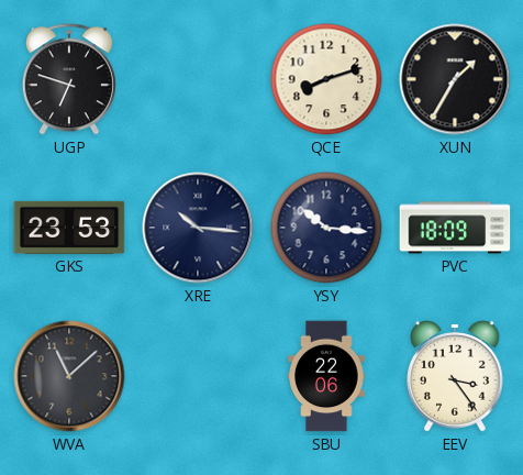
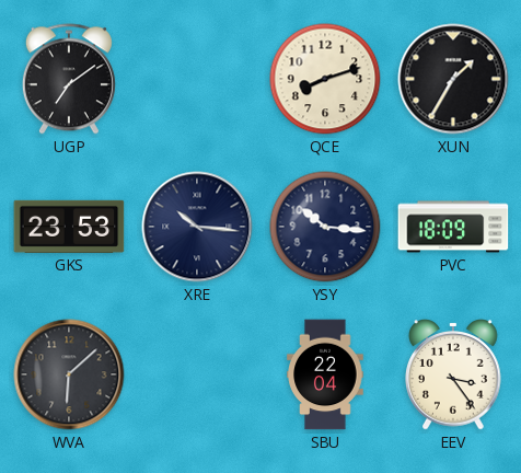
UGP: 6:48 -> 7:09
WVA: 11:08 -> 6:08
SBU: 22:06 -> 22:04
